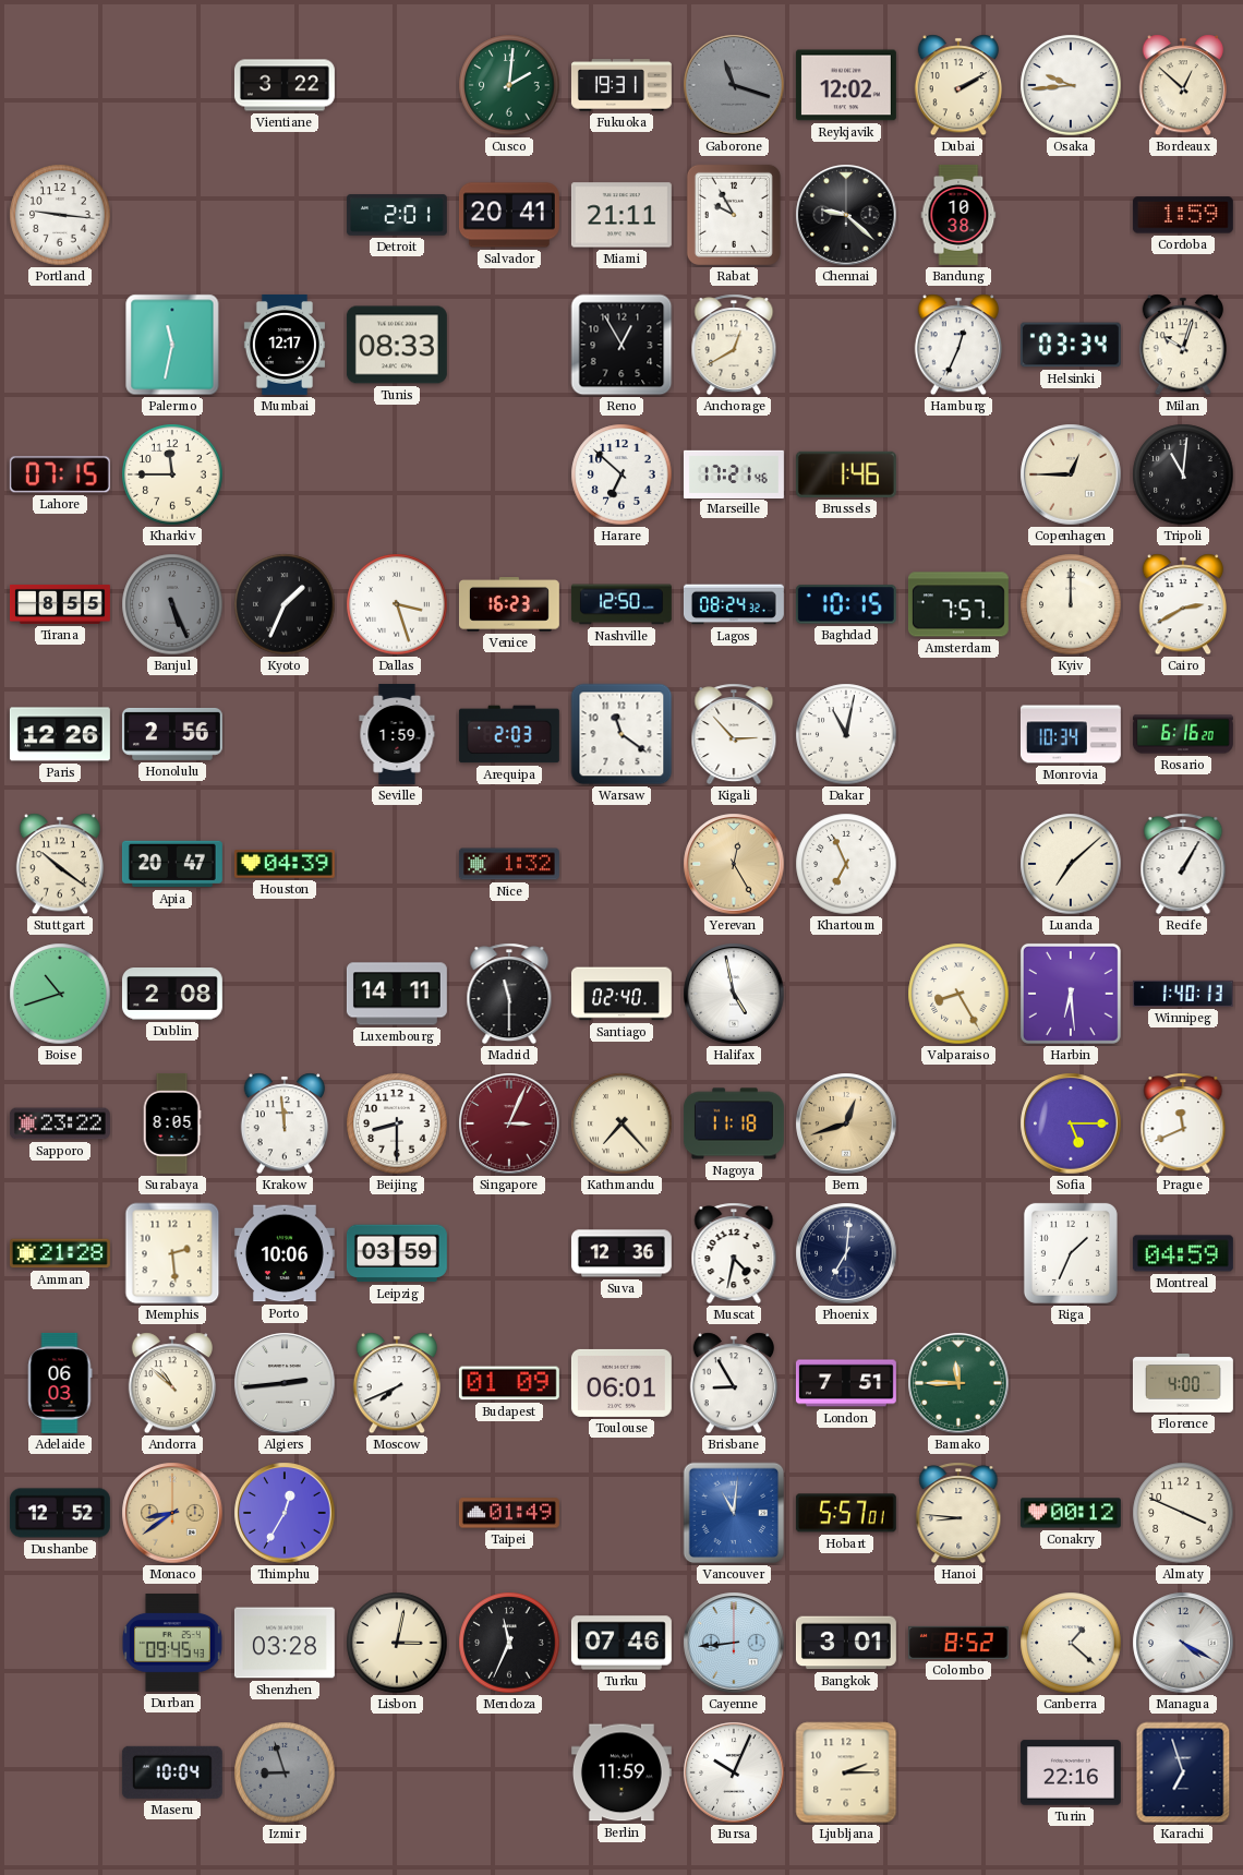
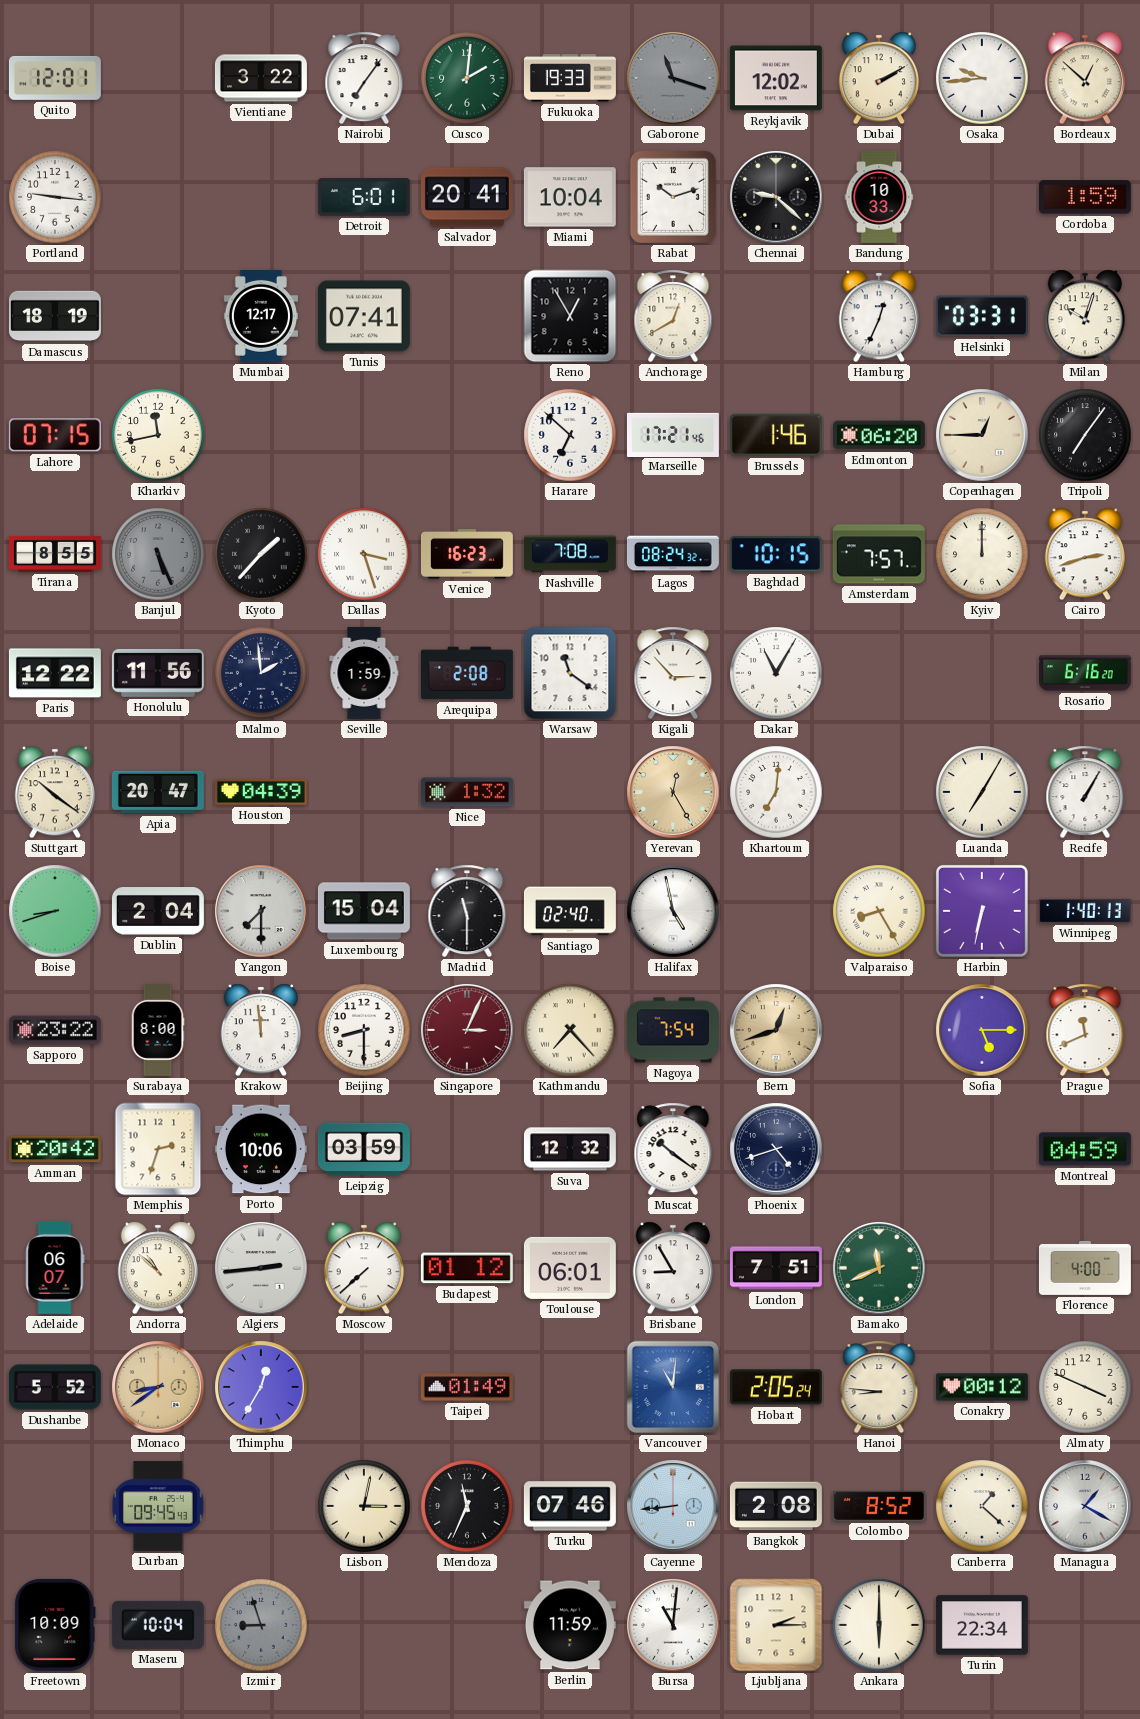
Quito: none -> 12:01
Nairobi: none -> 7:06
Fukuoka: 19:31 -> 19:33
Detroit: 2:01 -> 6:01
Miami: 21:11 -> 10:04
Rabat: 9:55 -> 10:12
Bandung: 10:38 -> 10:33
Damascus: none -> 18:19
Palermo: 11:32 -> none
Tunis: 08:33 -> 07:41
Helsinki: 03:34 -> 03:31
Kharkiv: 11:45 -> 11:43
Edmonton: none -> 06:20
Tripoli: 11:01 -> 7:06
Kyoto: 1:34 -> 1:37
Nashville: 12:50 -> 7:08
Cairo: 2:40 -> 2:42
Paris: 12:26 -> 12:22
Honolulu: 2:56 -> 11:56
Malmo: none -> 1:59
Arequipa: 2:03 -> 2:08
Dakar: 11:02 -> 11:05
Monrovia: 10:34 -> none
Khartoum: 6:56 -> 7:01
Luanda: 7:08 -> 7:05
Boise: 10:42 -> 8:42
Dublin: 2:08 -> 2:04
Yangon: none -> 7:30
Luxembourg: 14:11 -> 15:04
Harbin: 6:29 -> 6:32
Surabaya: 8:05 -> 8:00
Nagoya: 11:18 -> 7:54
Amman: 21:28 -> 20:42
Memphis: 2:29 -> 2:33
Suva: 12:36 -> 12:32
Muscat: 4:32 -> 10:21
Phoenix: 7:01 -> 4:42
Riga: 1:34 -> none
Adelaide: 06:03 -> 06:07
Moscow: 7:41 -> 7:38
Budapest: 01:09 -> 01:12
Bamako: 11:45 -> 11:41
Dushanbe: 12:52 -> 5:52
Hobart: 5:57 -> 2:05
Shenzhen: 03:28 -> none
Bangkok: 3:01 -> 2:08
Managua: 4:20 -> 1:20
Freetown: none -> 10:09
Bursa: 10:04 -> 11:01
Ankara: none -> 6:00
Turin: 22:16 -> 22:34
Karachi: 6:57 -> none
